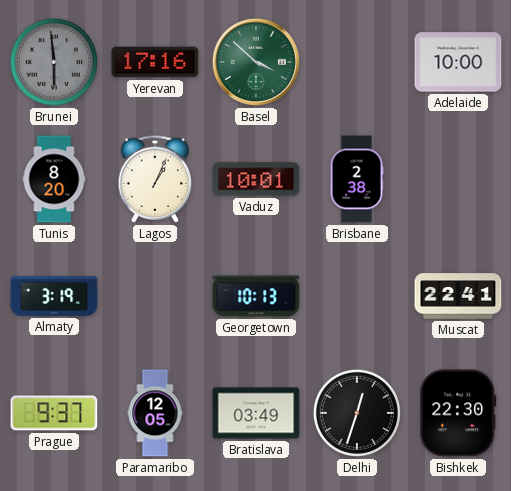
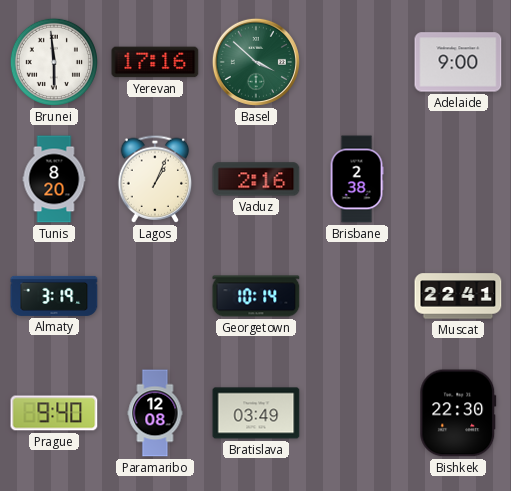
Brunei dial: grey -> white
Adelaide: 10:00 -> 9:00
Vaduz: 10:01 -> 2:16
Georgetown: 10:13 -> 10:14
Prague: 9:37 -> 9:40
Paramaribo: 12:05 -> 12:08
Delhi: 12:33 -> none
